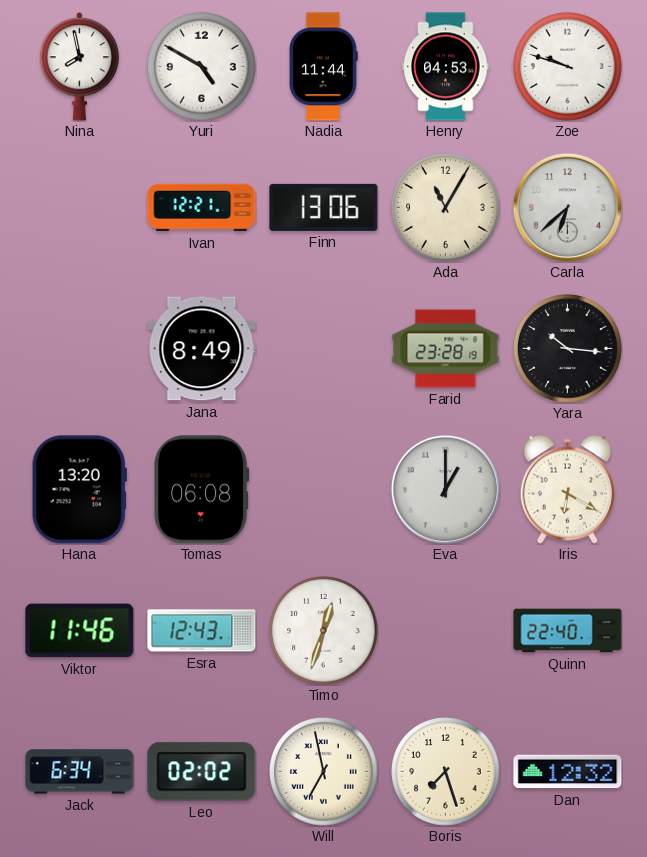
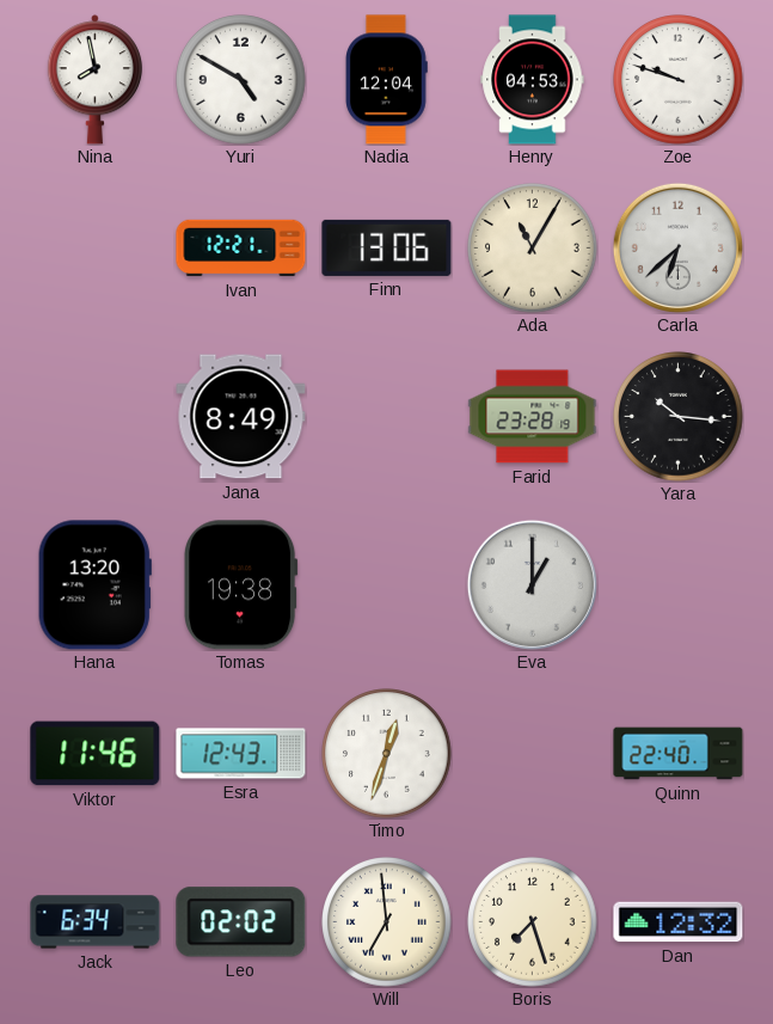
Nadia: 11:44 -> 12:04
Tomas: 06:08 -> 19:38
Iris: 6:20 -> none
Will: 6:58 -> 6:59
